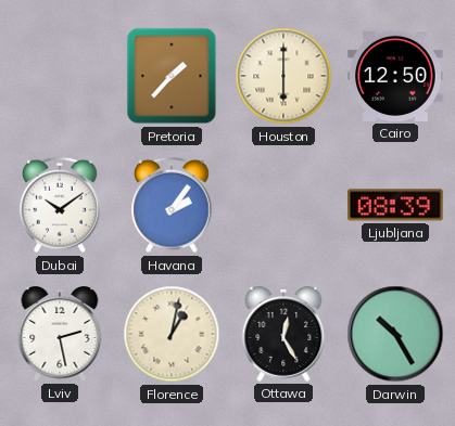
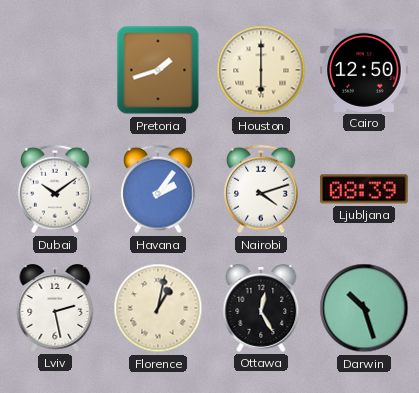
Pretoria: 1:37 -> 1:42
Nairobi: none -> 4:12
Darwin: 10:25 -> 10:27
